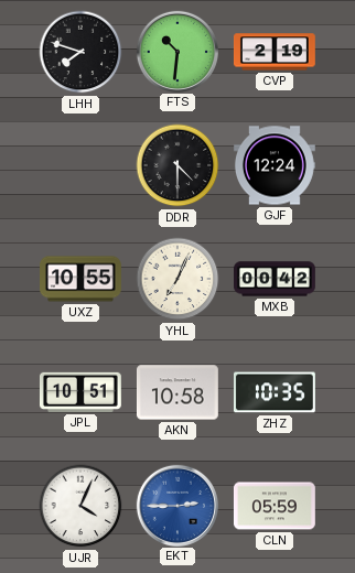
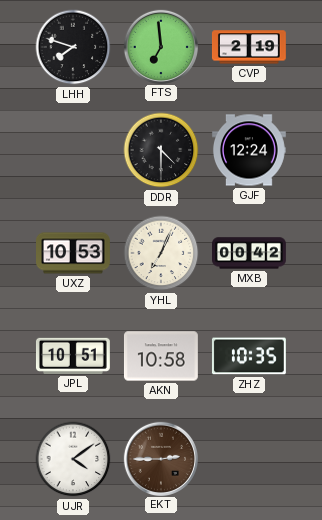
FTS: 10:31 -> 6:59
UXZ: 10:55 -> 10:53
UJR: 4:04 -> 4:09
EKT dial: blue -> brown
CLN: 05:59 -> none
